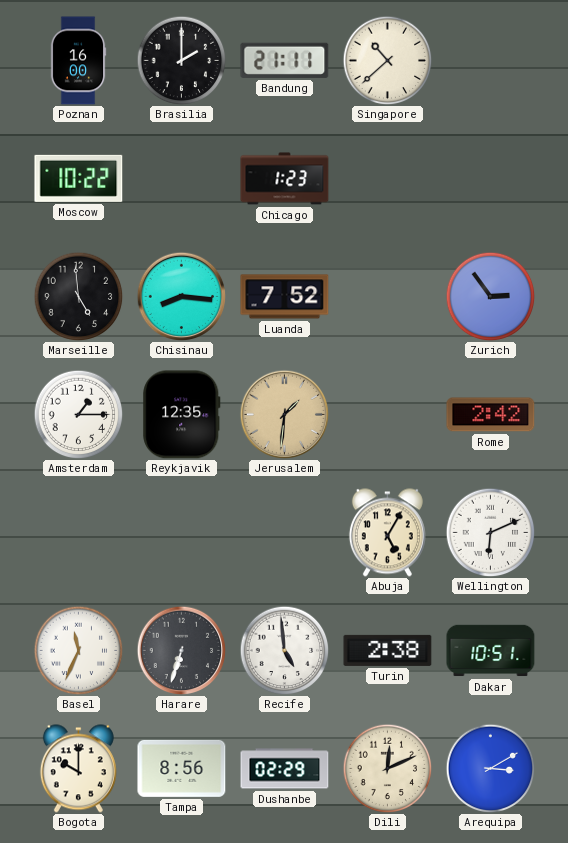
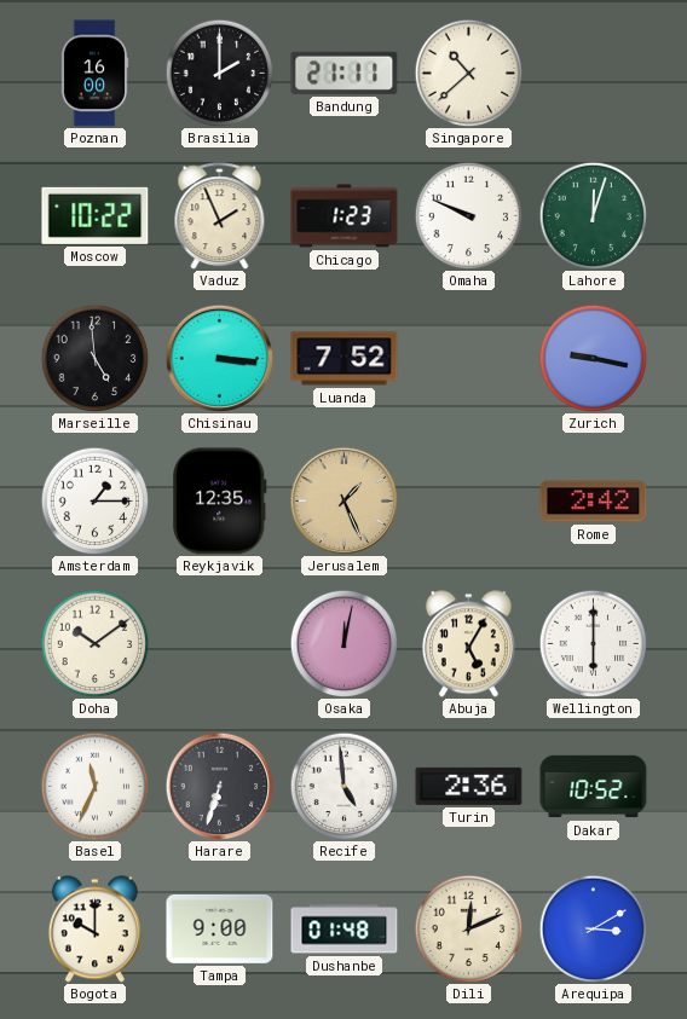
Vaduz: none -> 1:56
Omaha: none -> 9:49
Lahore: none -> 12:03
Chisinau: 8:16 -> 3:16
Zurich: 2:54 -> 9:17
Jerusalem: 1:31 -> 1:26
Doha: none -> 10:09
Osaka: none -> 12:02
Wellington: 6:11 -> 6:00
Turin: 2:38 -> 2:36
Dakar: 10:51 -> 10:52
Tampa: 8:56 -> 9:00
Dushanbe: 02:29 -> 01:48
